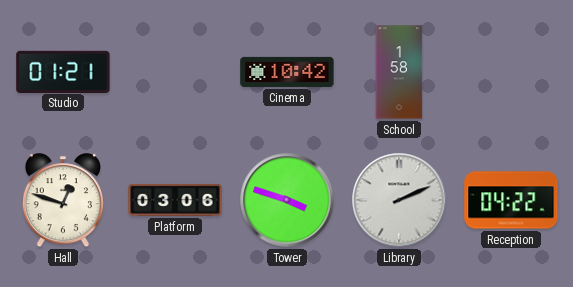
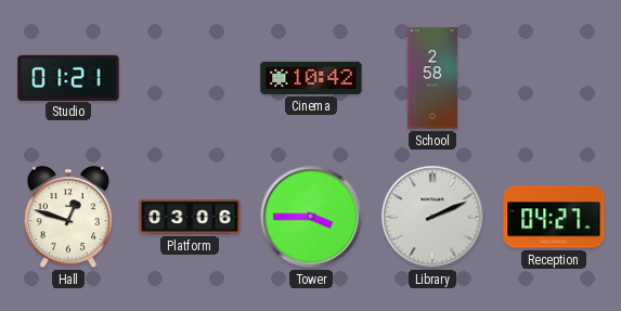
School: 1:58 -> 2:58
Tower: 3:48 -> 3:45
Reception: 04:22 -> 04:27
